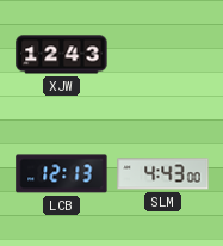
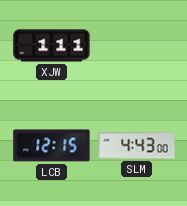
XJW: 12:43 -> 1:11
LCB: 12:13 -> 12:15
